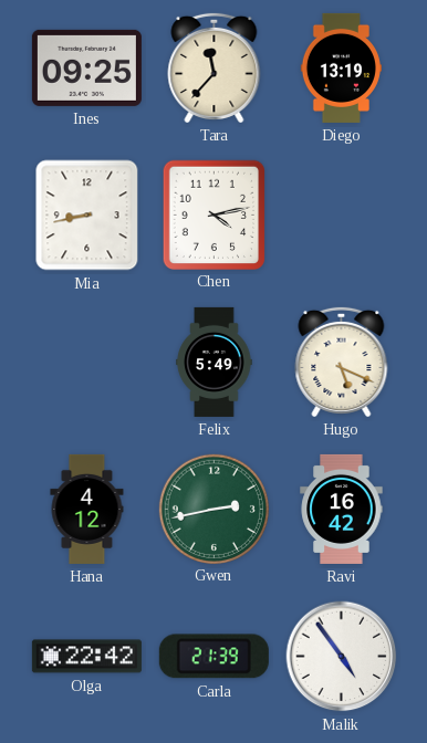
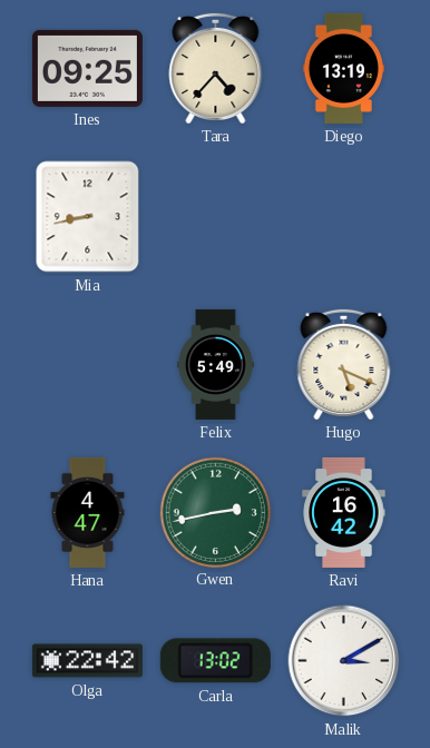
Tara: 11:37 -> 4:37
Chen: 4:13 -> none
Hana: 4:12 -> 4:47
Carla: 21:39 -> 13:02
Malik: 4:54 -> 3:10
